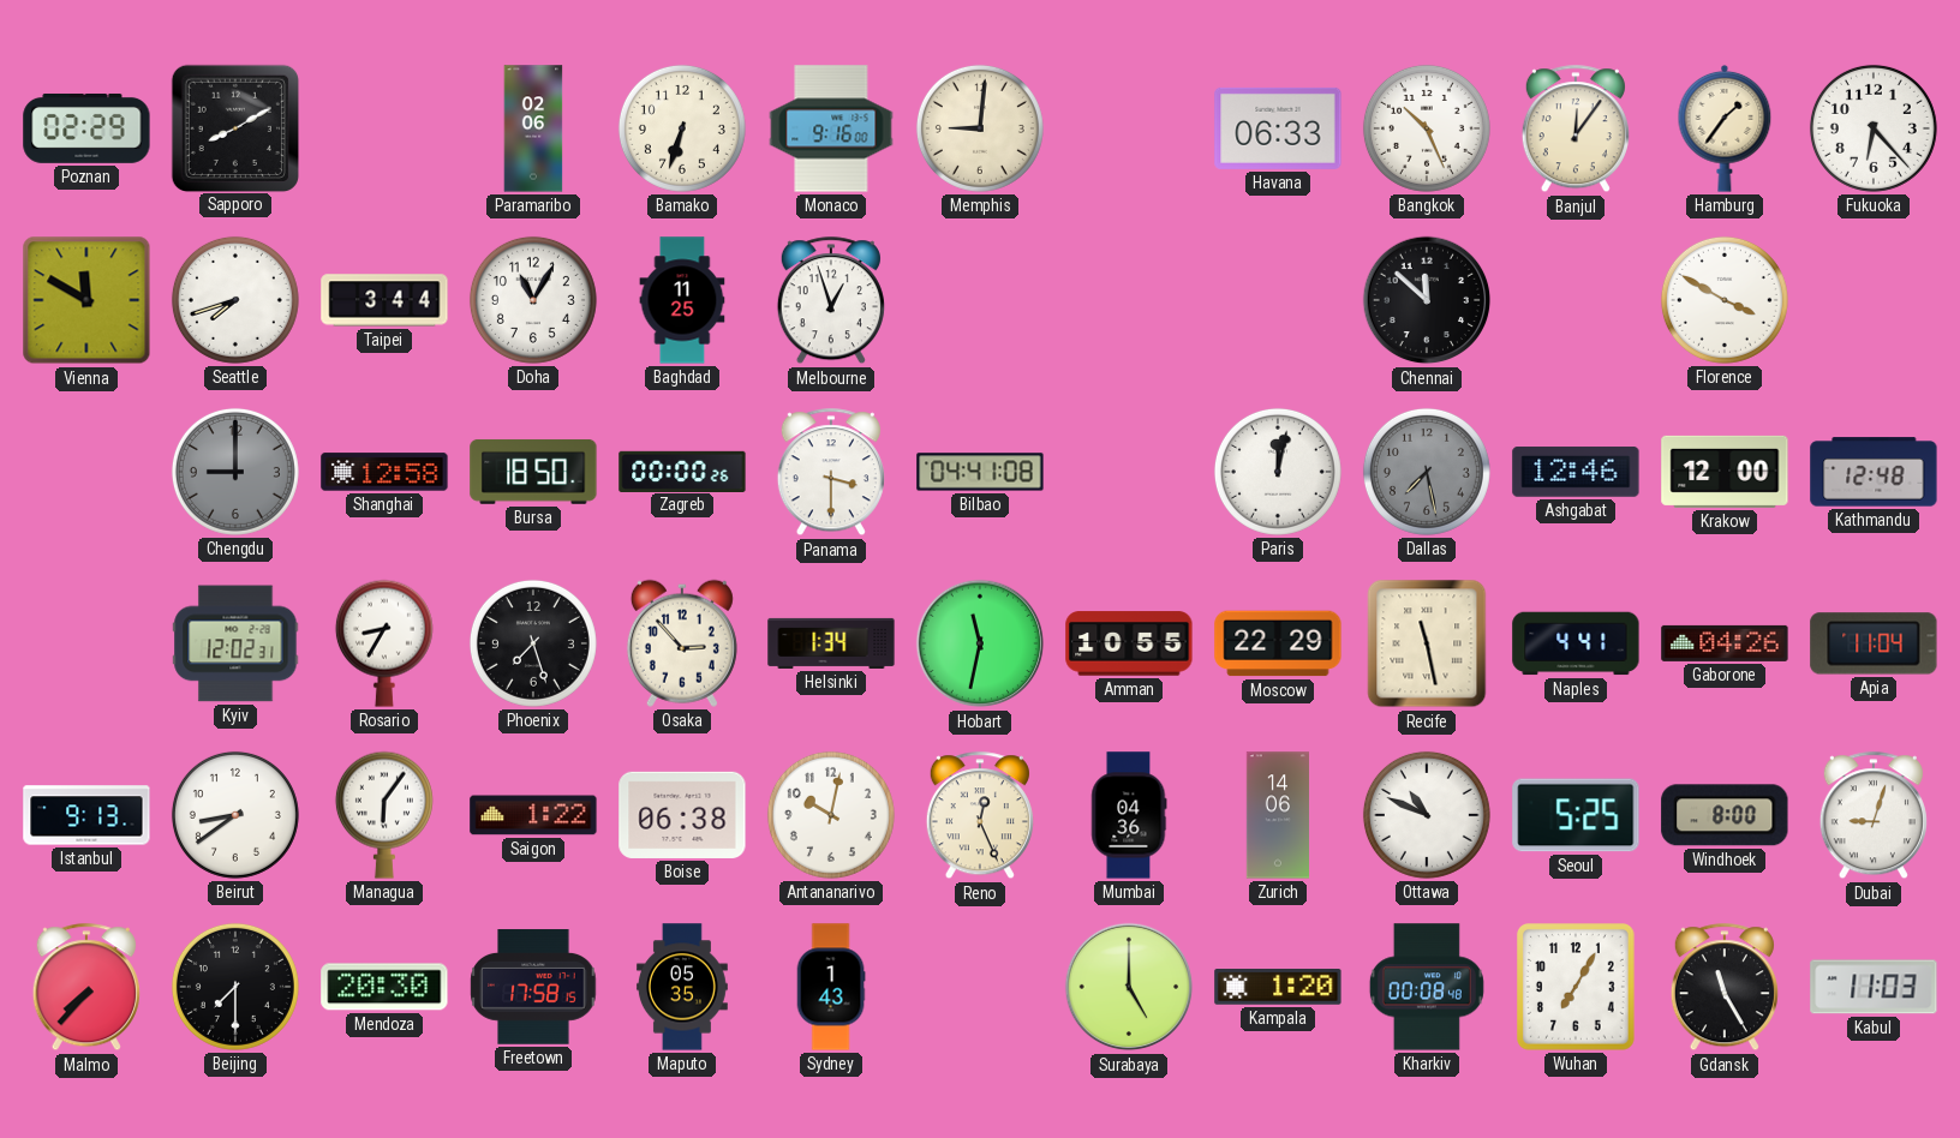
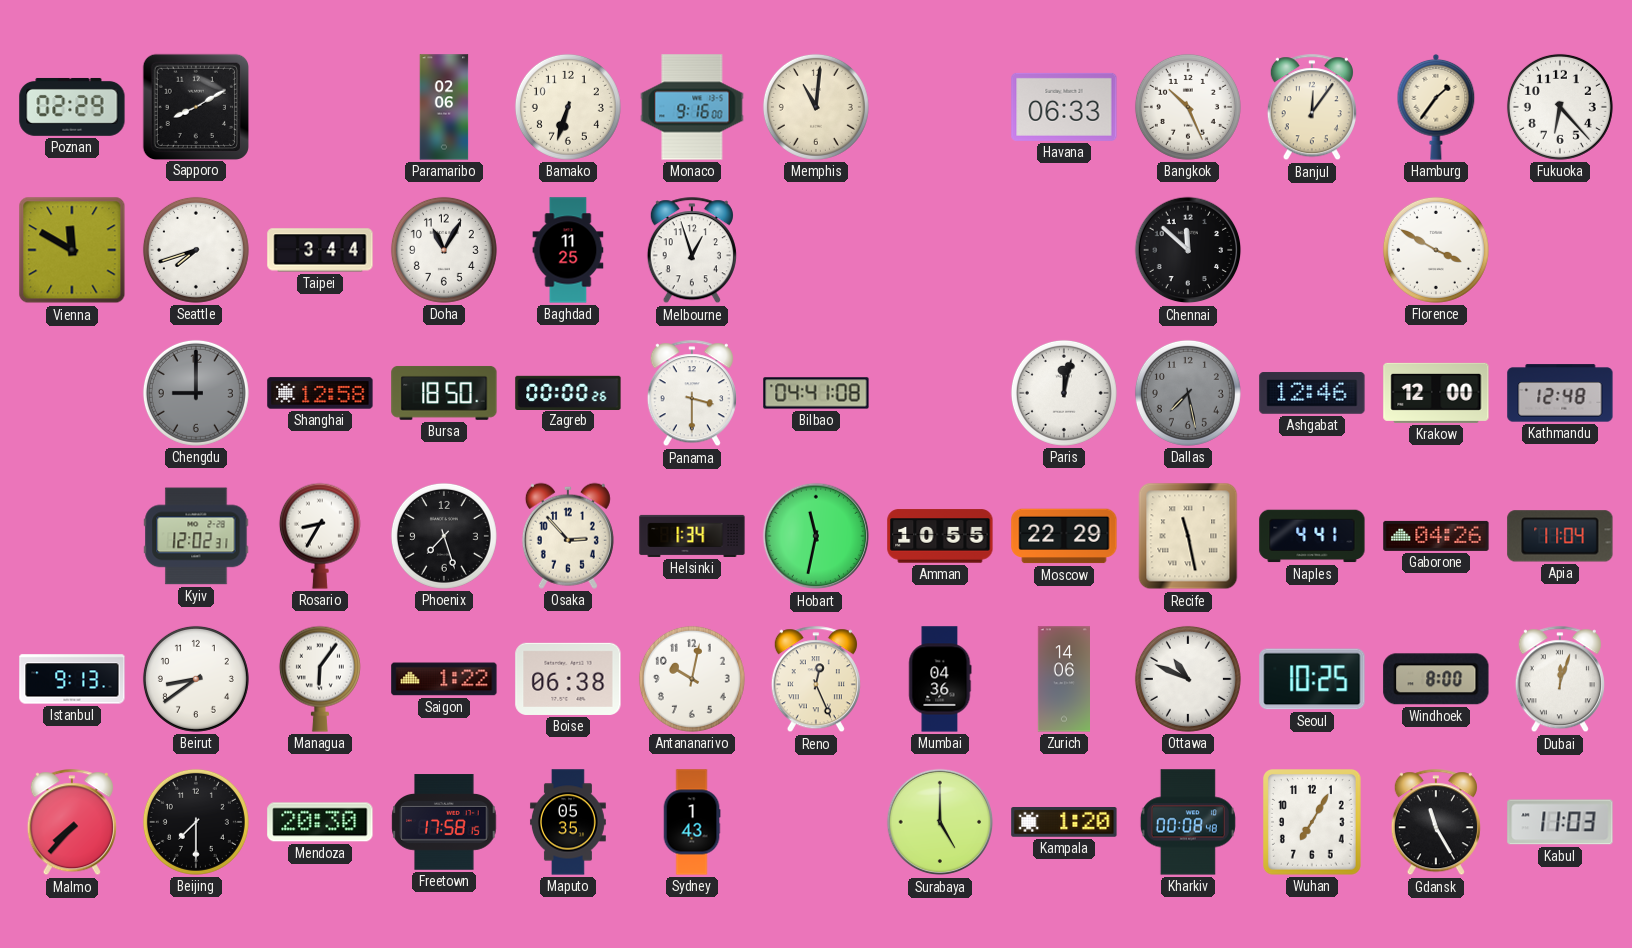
Memphis: 9:01 -> 11:01
Seoul: 5:25 -> 10:25
Dubai: 9:03 -> 12:03
